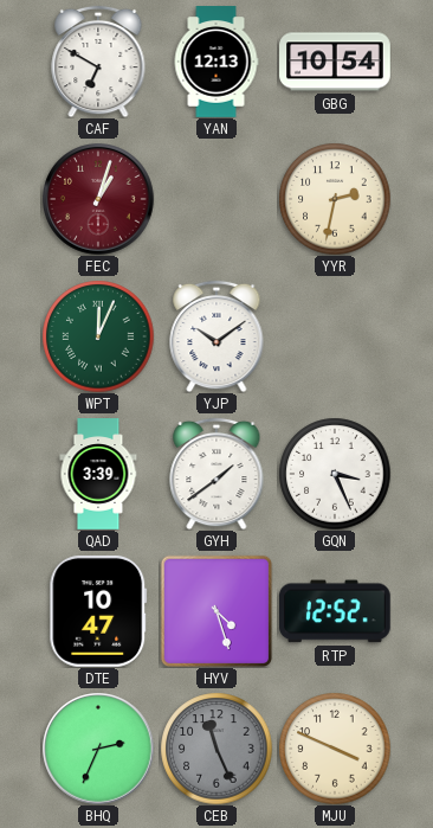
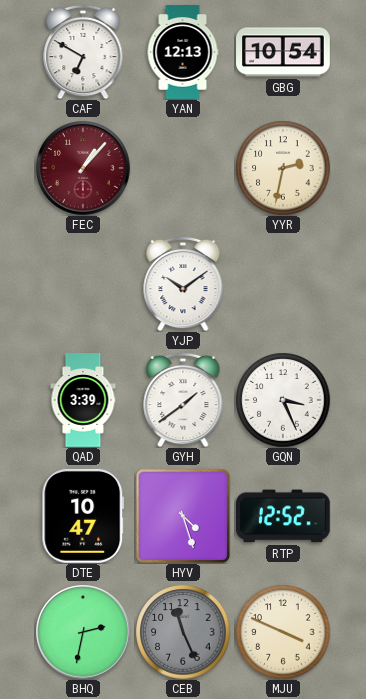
FEC: 1:03 -> 1:07
WPT: 12:04 -> none
BHQ: 2:34 -> 2:32
